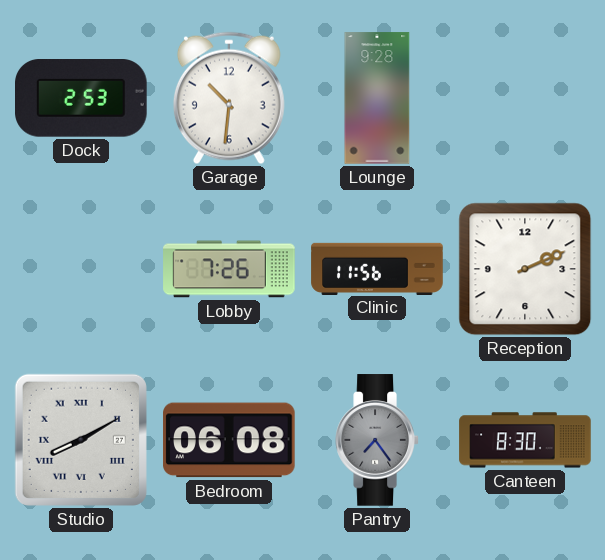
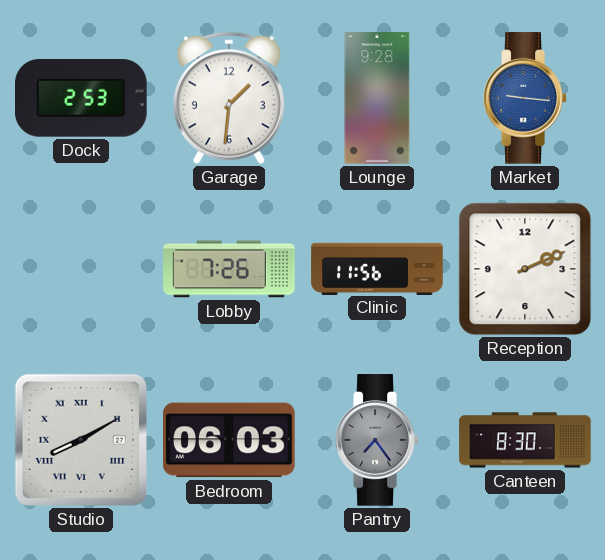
Garage: 10:31 -> 1:31
Market: none -> 9:16
Bedroom: 06:08 -> 06:03
